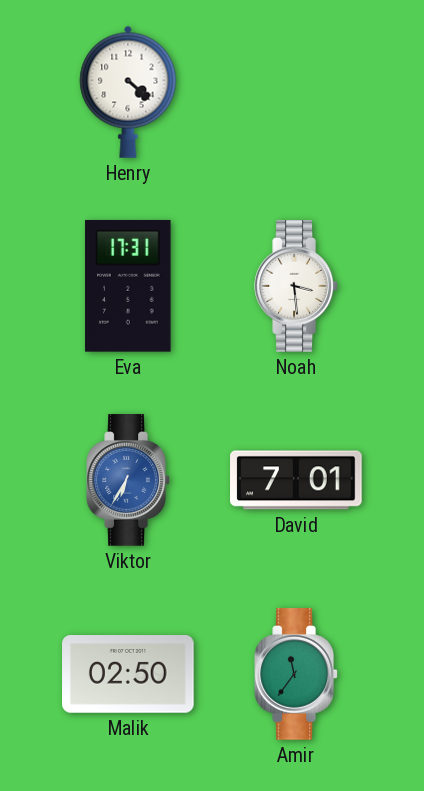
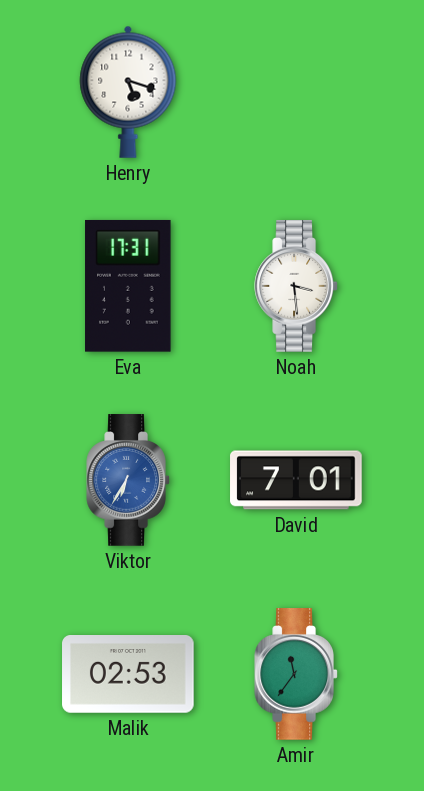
Henry: 4:22 -> 5:18
Malik: 02:50 -> 02:53
